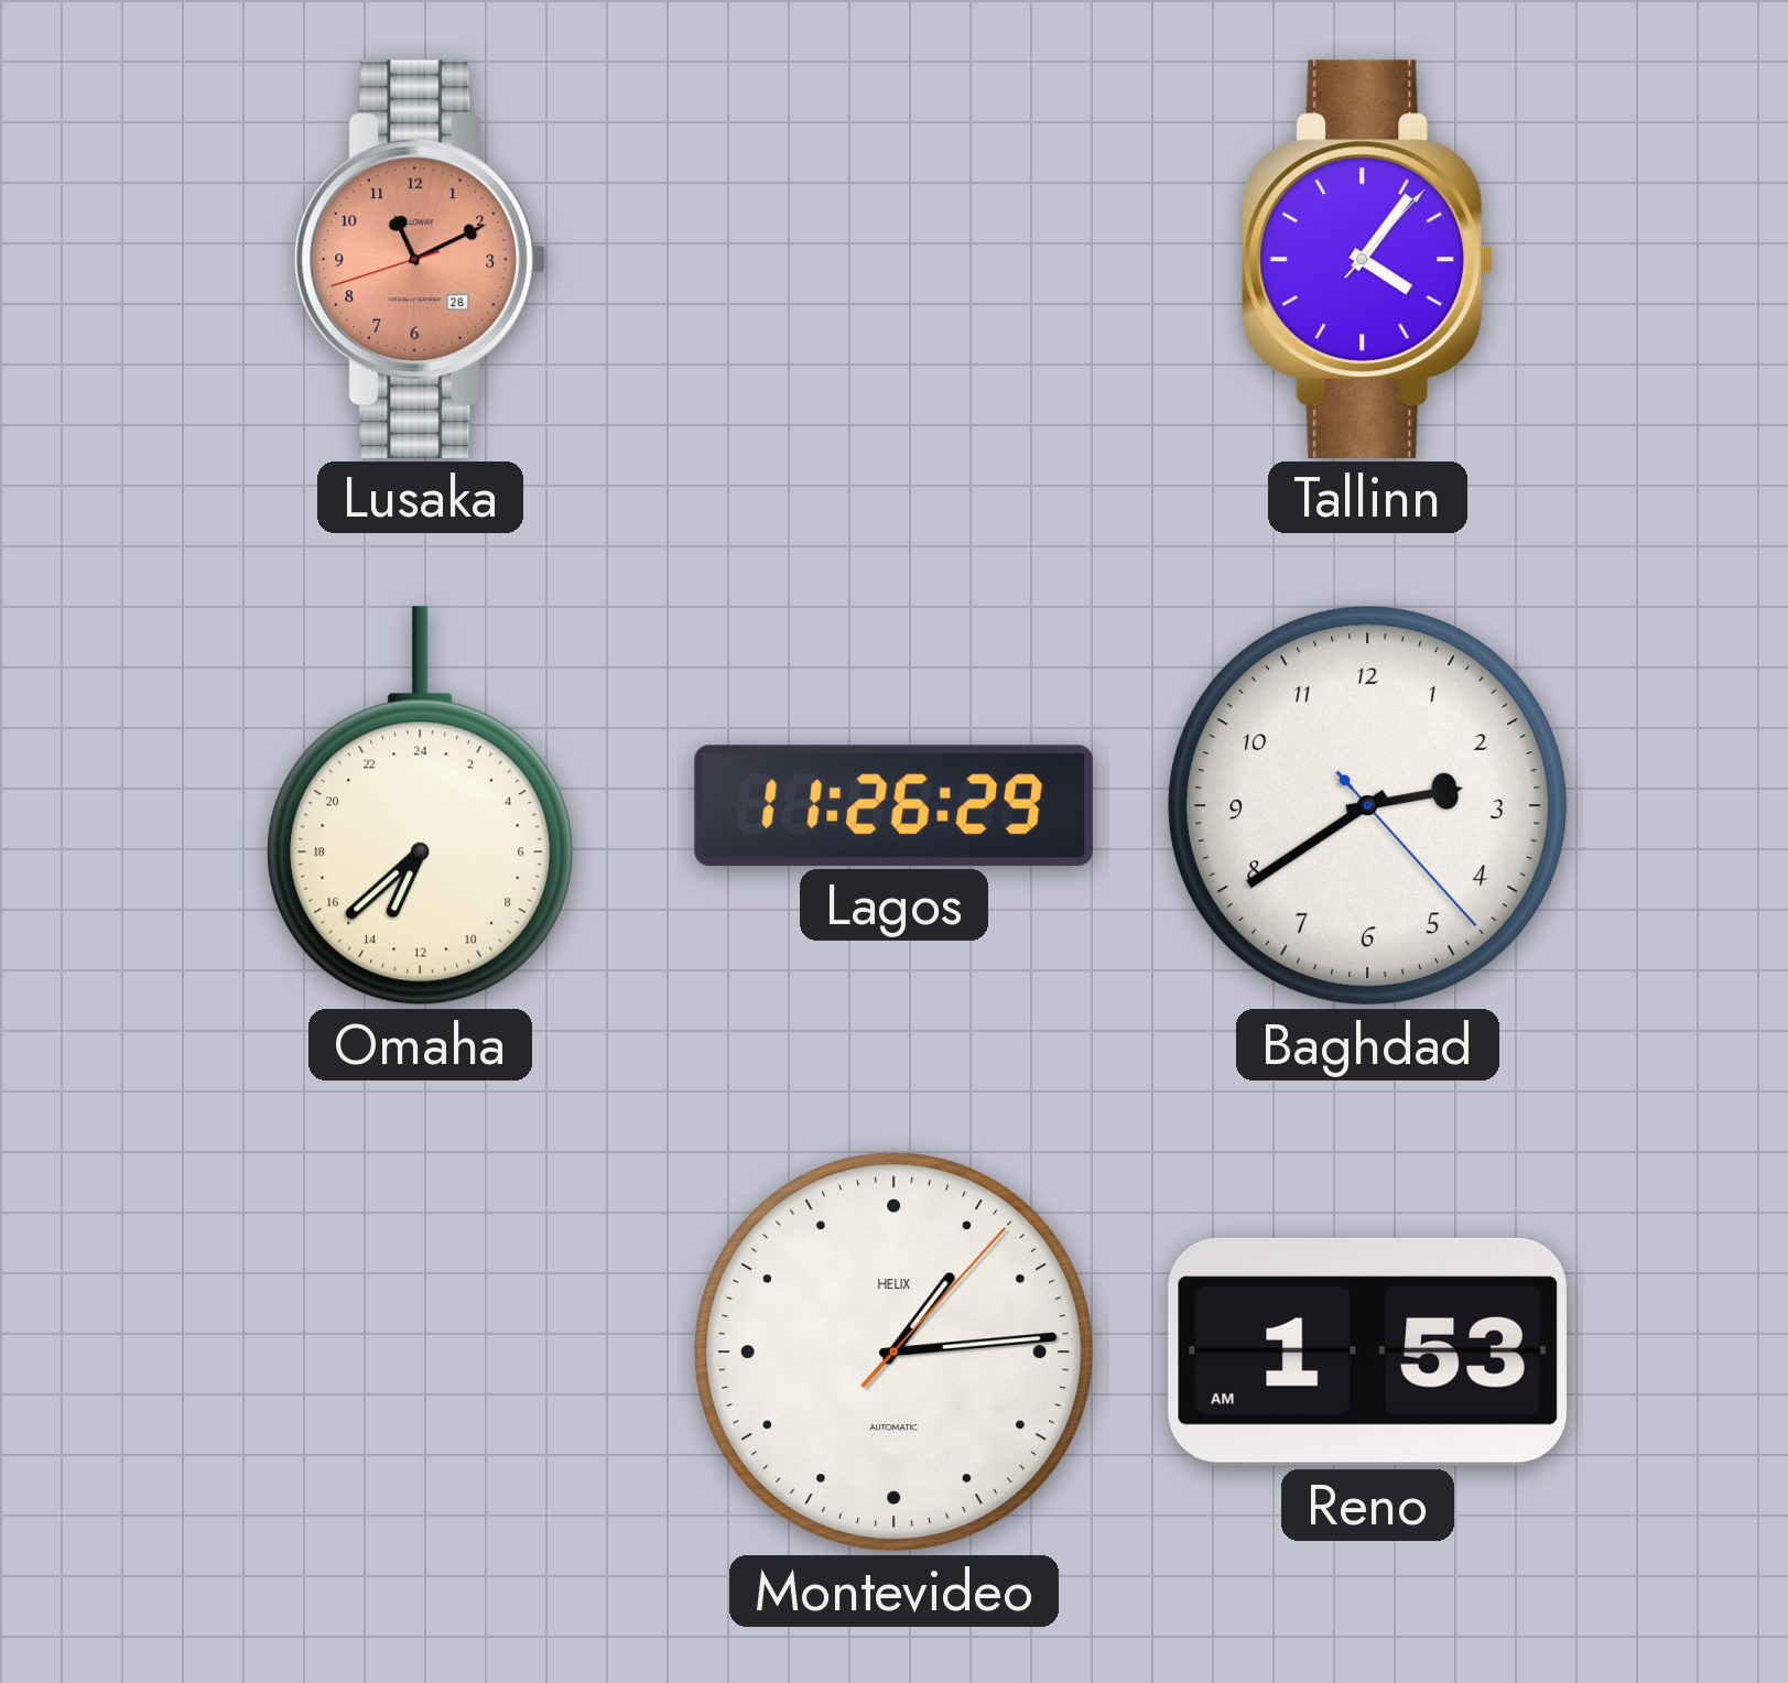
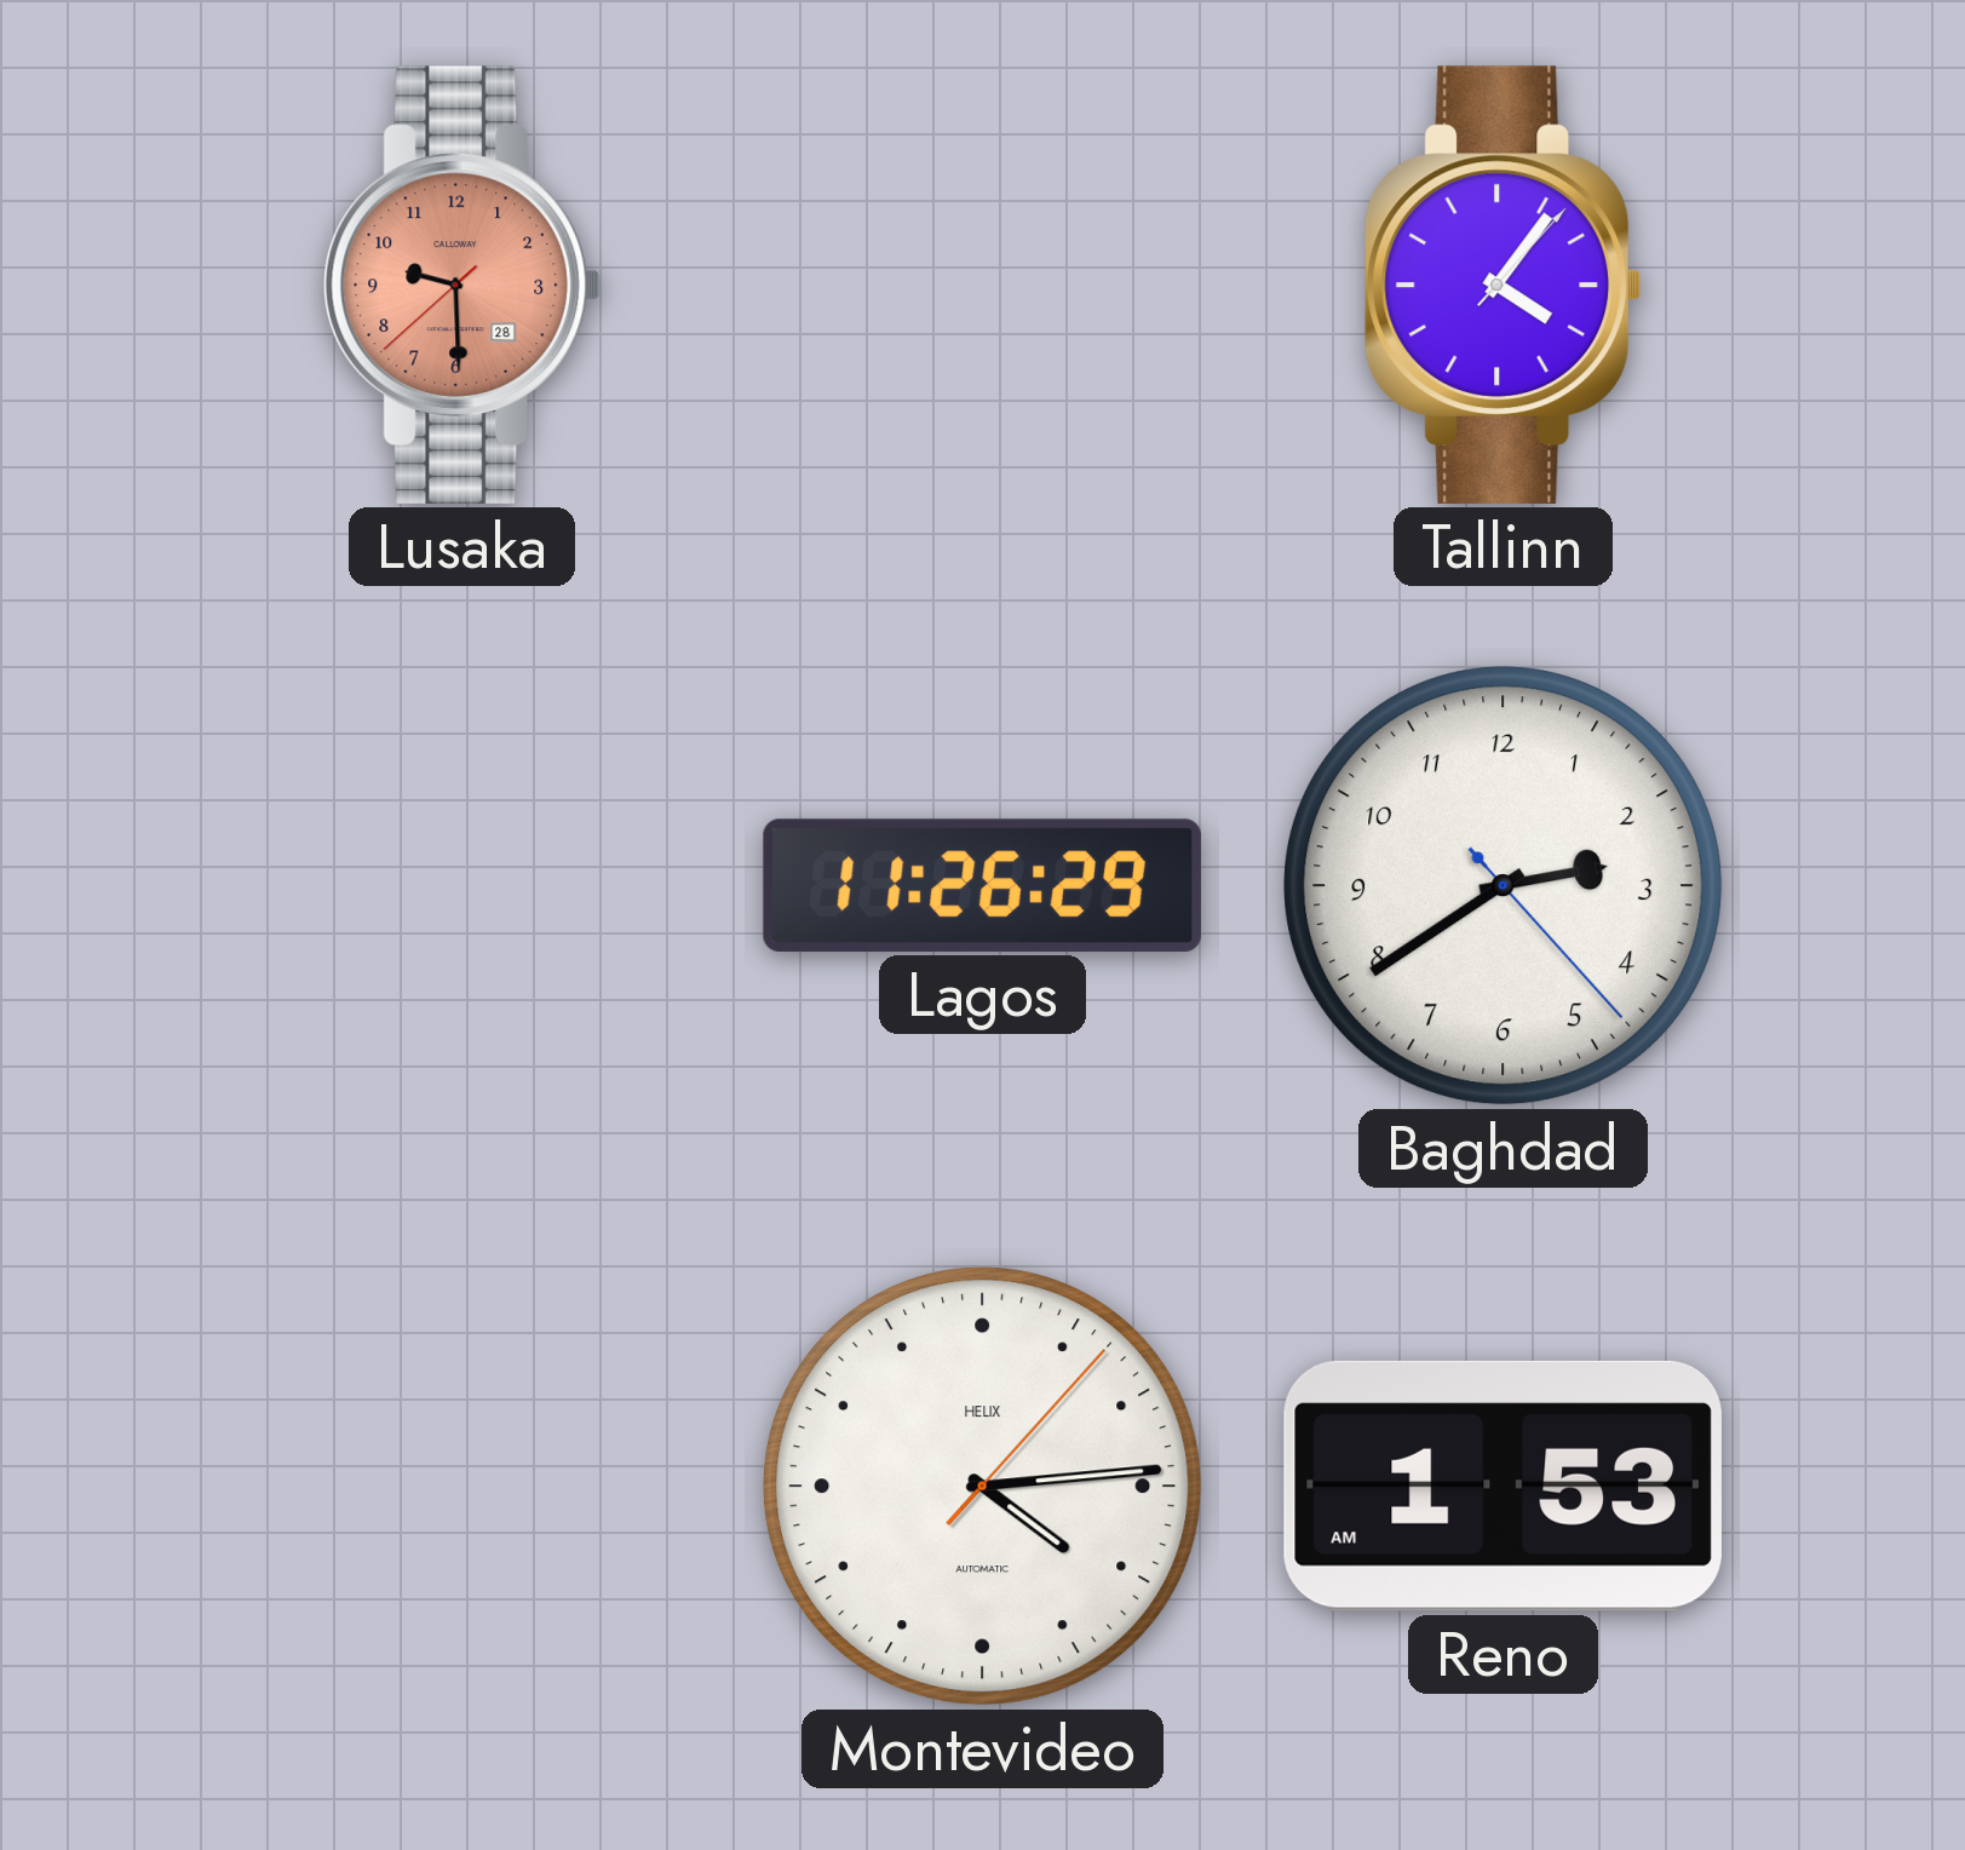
Lusaka: 11:10 -> 9:29
Omaha: 13:38 -> none
Montevideo: 1:14 -> 4:14
